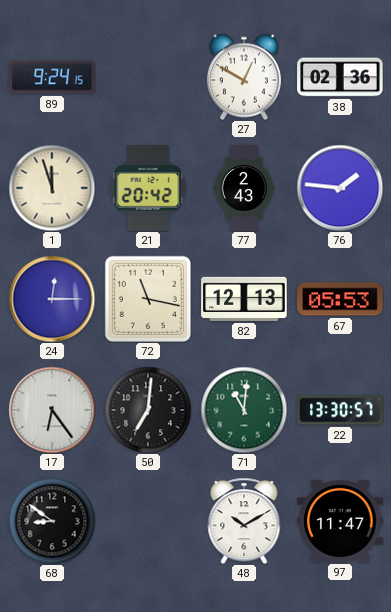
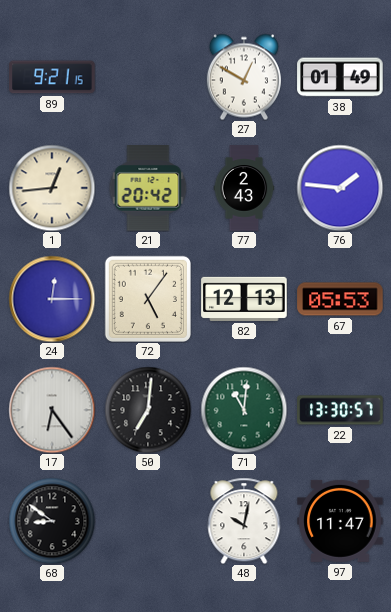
89: 9:24 -> 9:21
38: 02:36 -> 01:49
1: 11:57 -> 12:44
72: 11:17 -> 5:06
48: 10:10 -> 10:02
